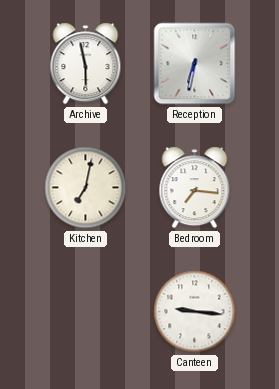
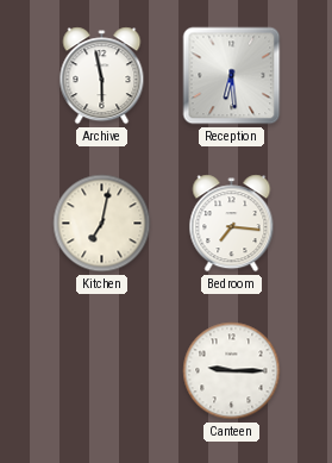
Reception: 6:32 -> 6:29
Canteen: 9:16 -> 9:15
